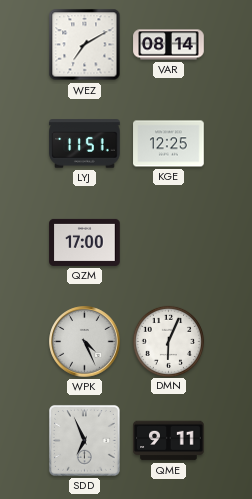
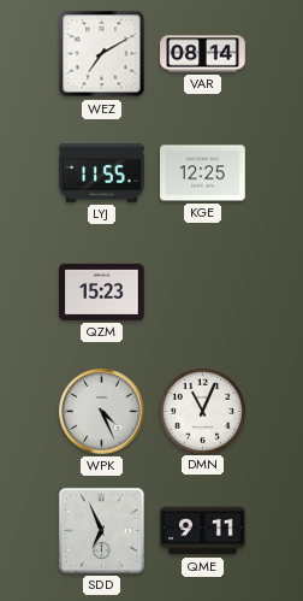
LYJ: 11:51 -> 11:55
QZM: 17:00 -> 15:23
DMN: 6:04 -> 11:04
